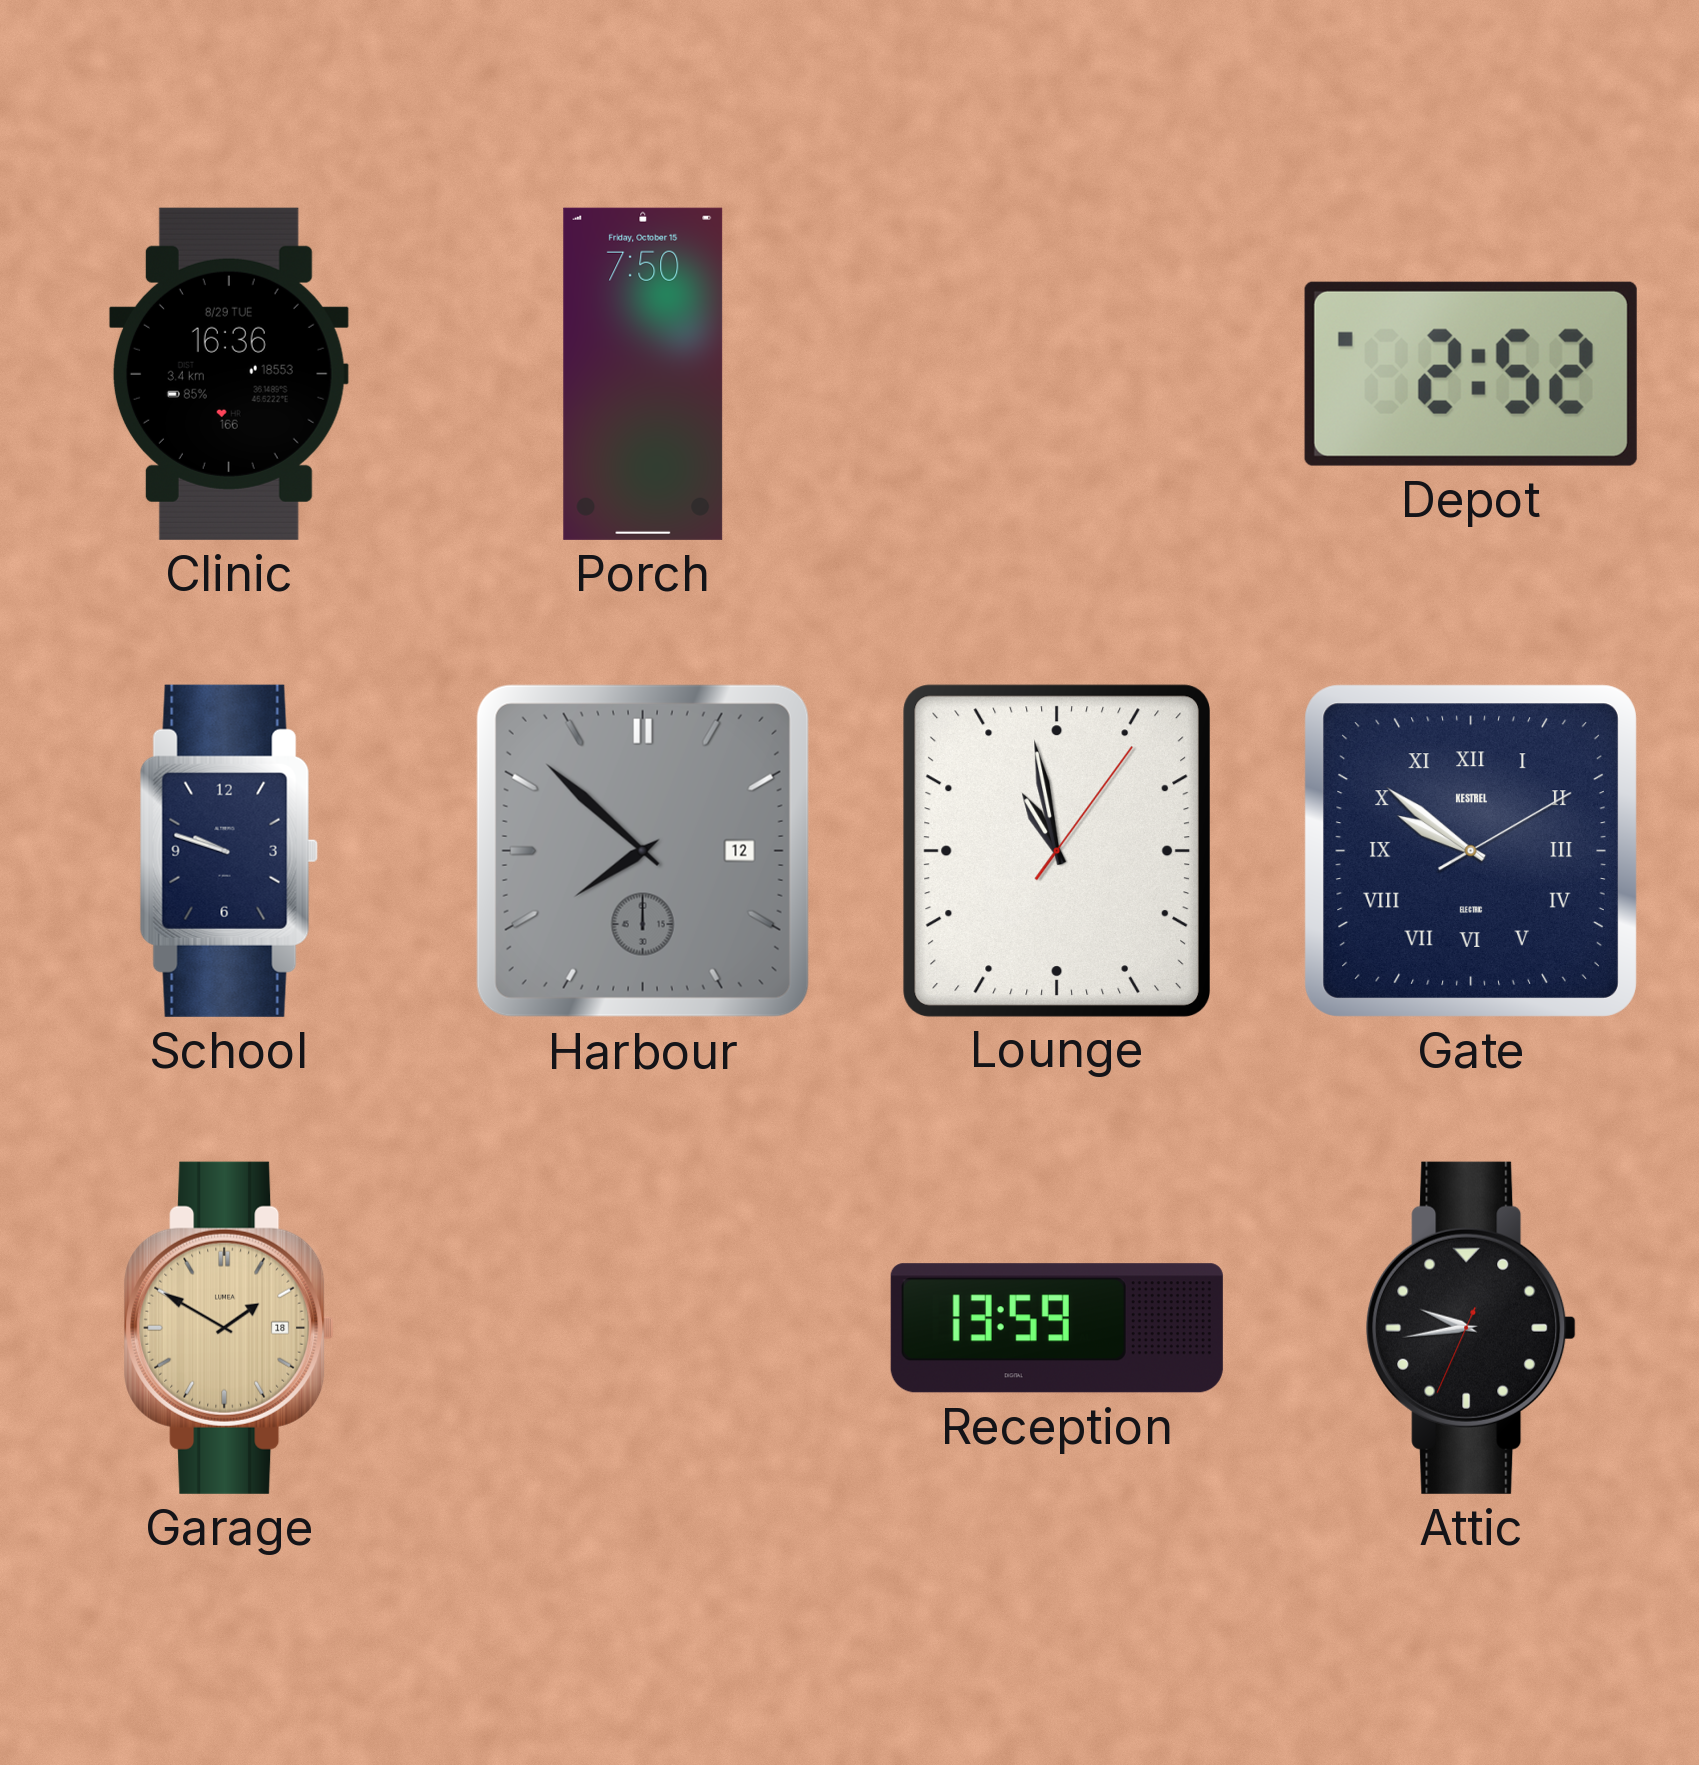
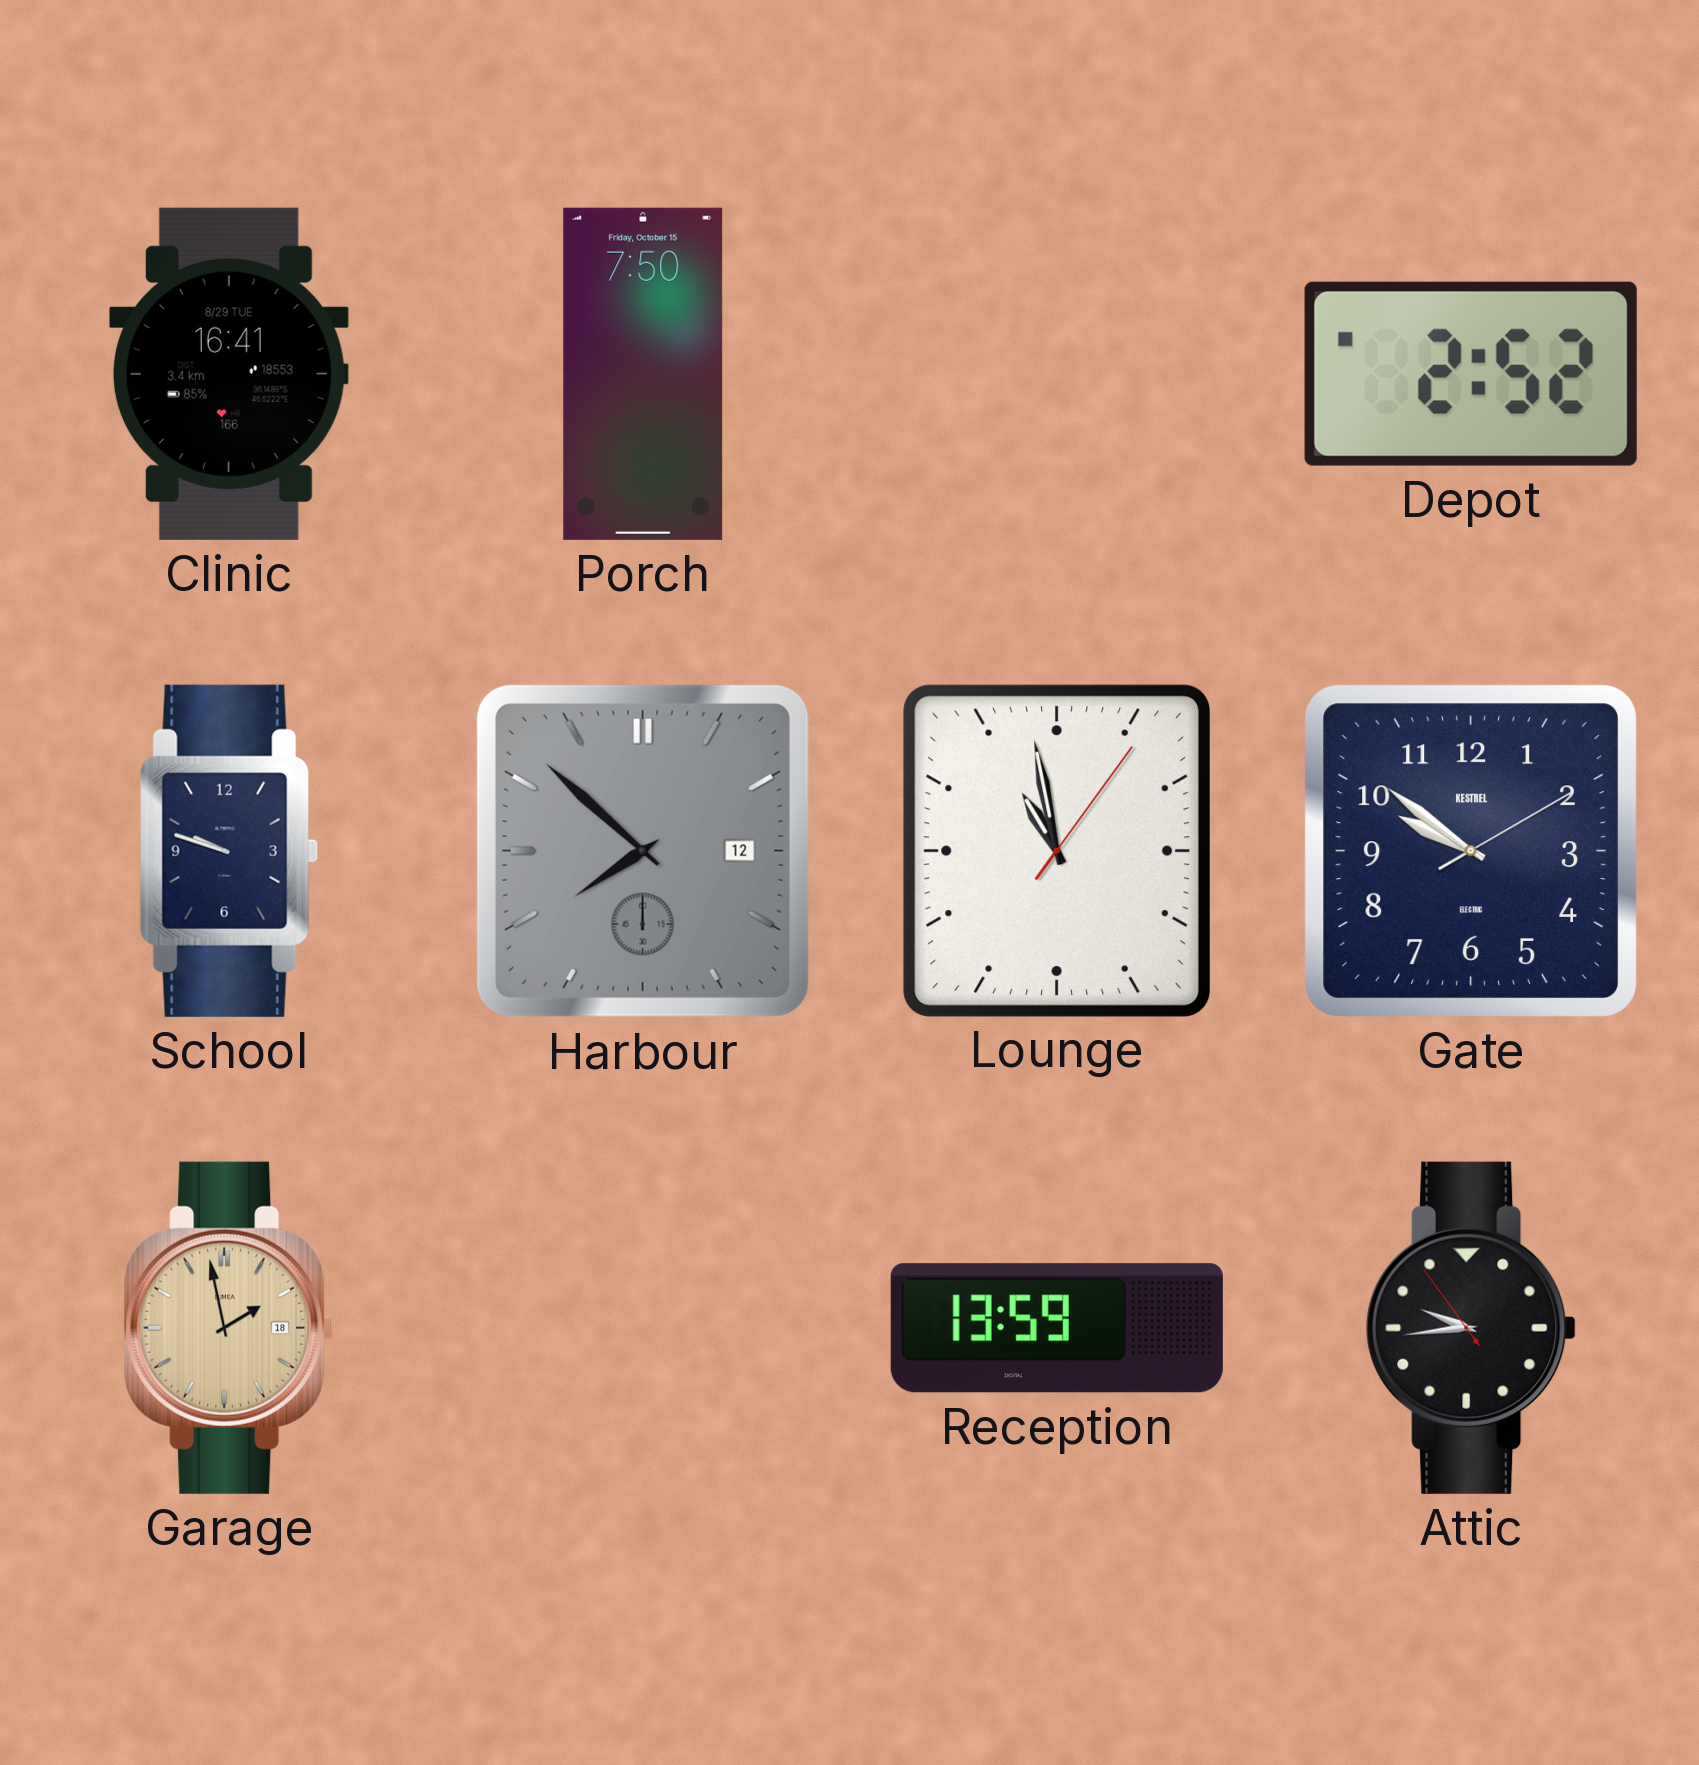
Clinic: 16:36 -> 16:41
Gate numerals: Roman -> Arabic
Garage: 1:50 -> 1:58
Attic: 9:43:34 -> 9:43:54
